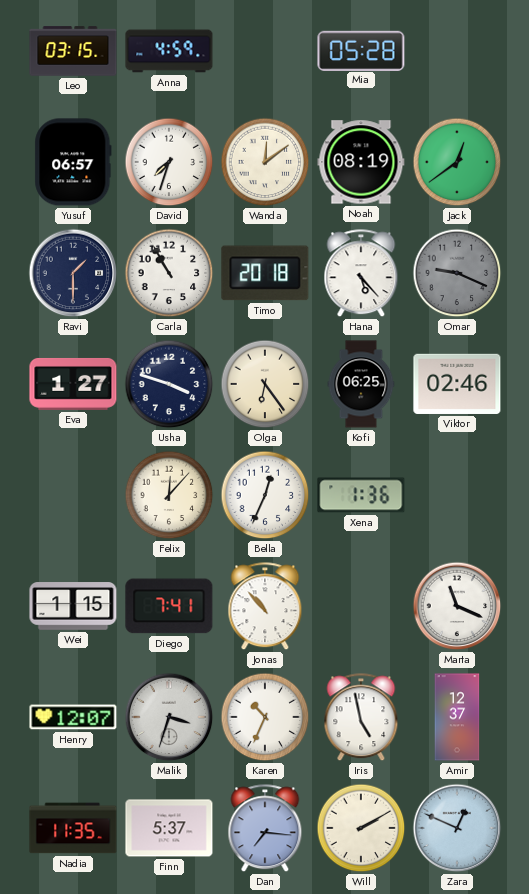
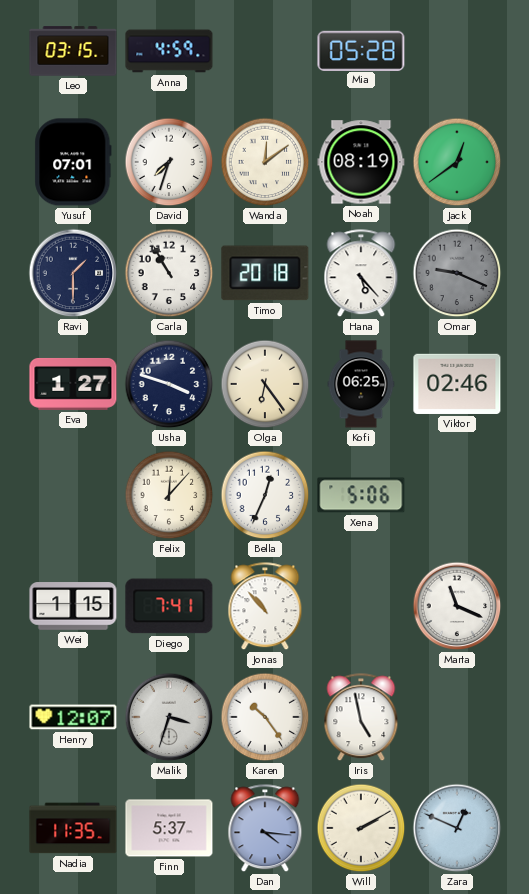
Yusuf: 06:57 -> 07:01
Xena: 1:36 -> 5:06
Karen: 10:34 -> 10:24
Amir: 12:37 -> none
Dan: 7:16 -> 4:16
